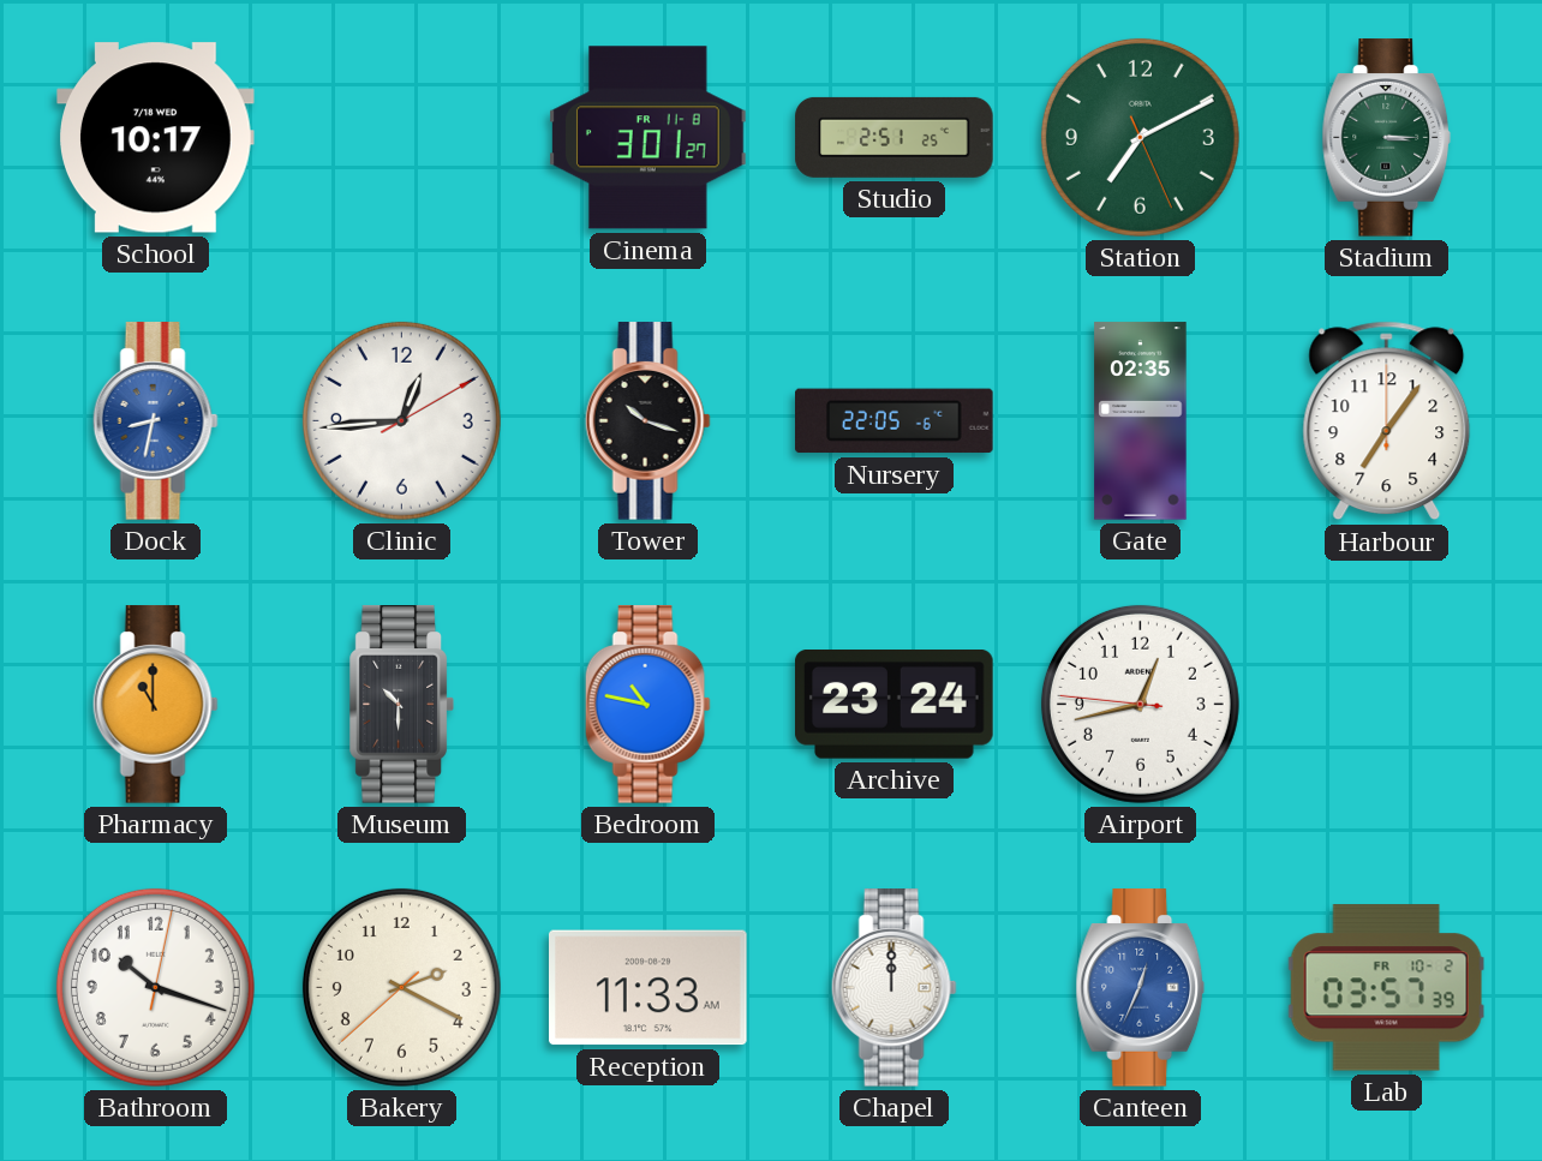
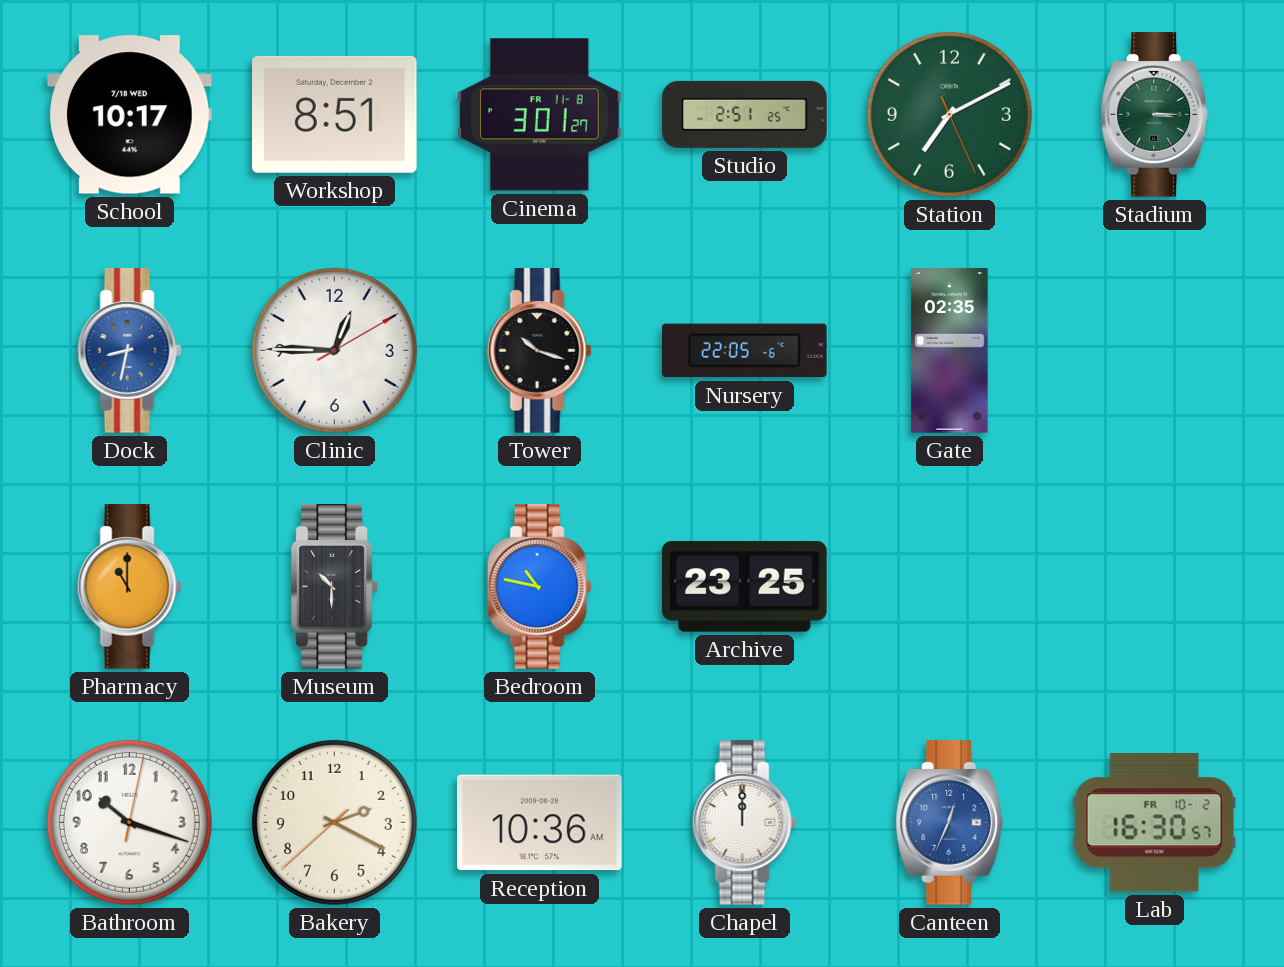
Workshop: none -> 8:51
Clinic: 12:44 -> 12:45
Harbour: 7:06 -> none
Archive: 23:24 -> 23:25
Airport: 12:42 -> none
Reception: 11:33 -> 10:36
Lab: 03:57 -> 16:30
